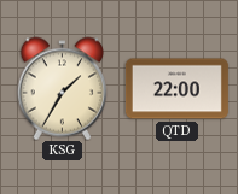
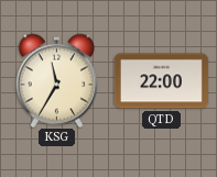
KSG: 1:35 -> 11:35
